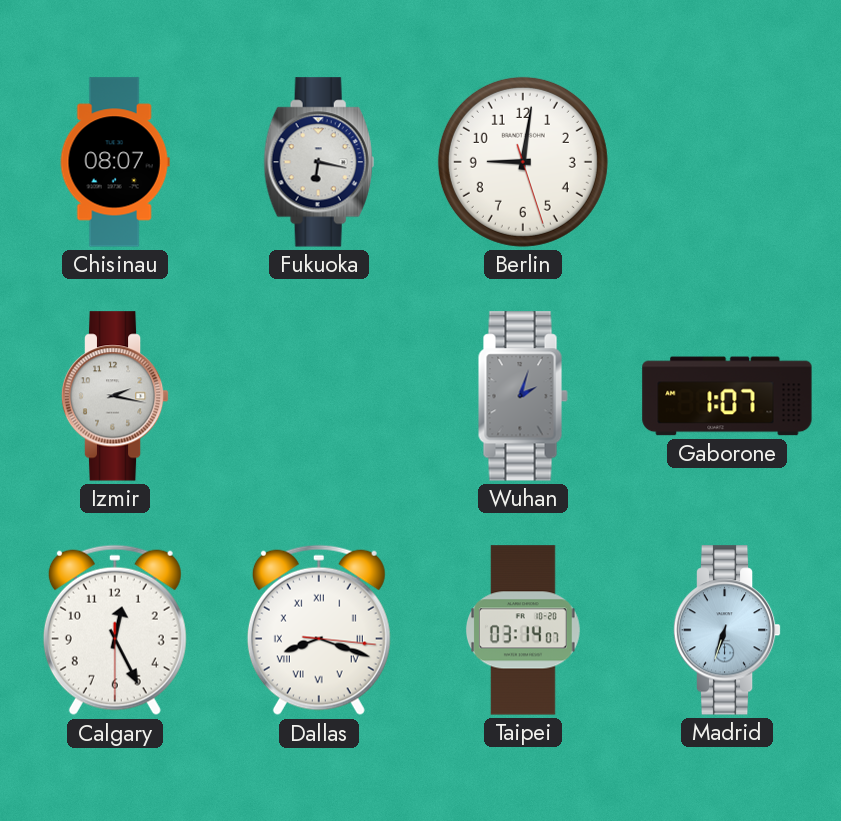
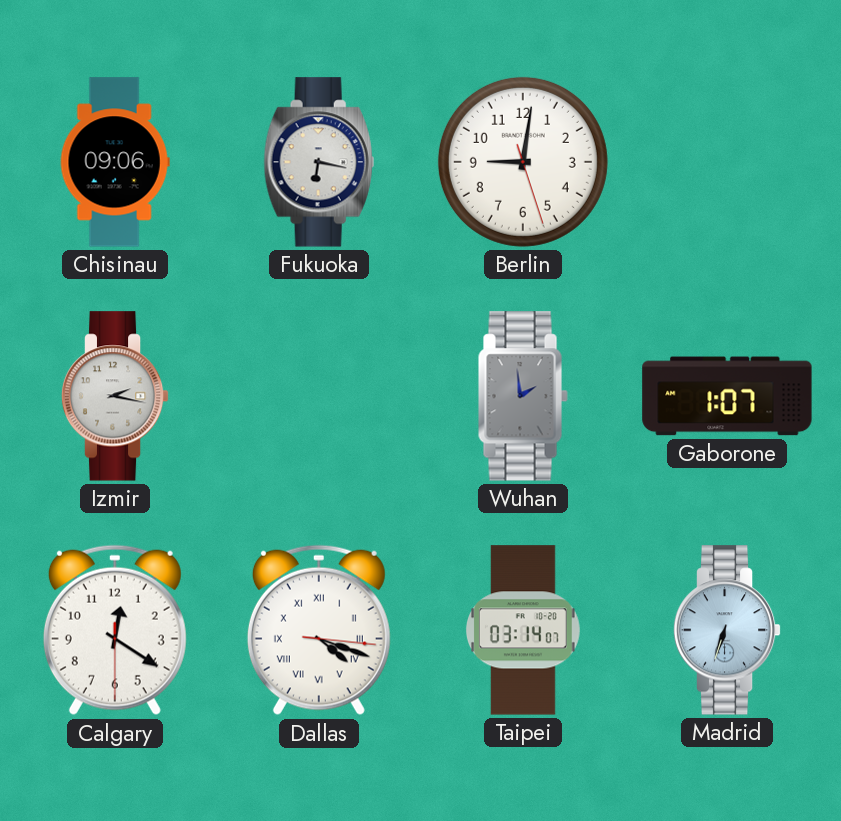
Chisinau: 08:07 -> 09:06
Wuhan: 2:03 -> 1:59
Calgary: 12:25 -> 12:20
Dallas: 8:18 -> 4:18
